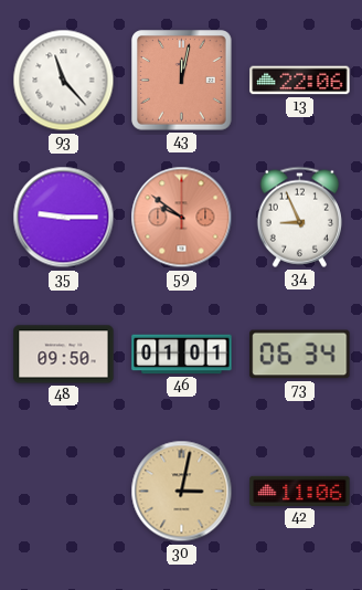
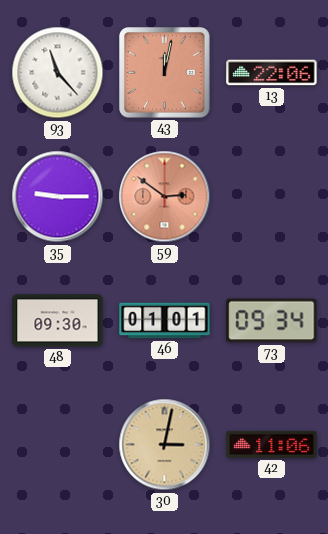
59: 9:51 -> 2:51
34: 8:56 -> none
48: 09:50 -> 09:30
73: 06:34 -> 09:34
